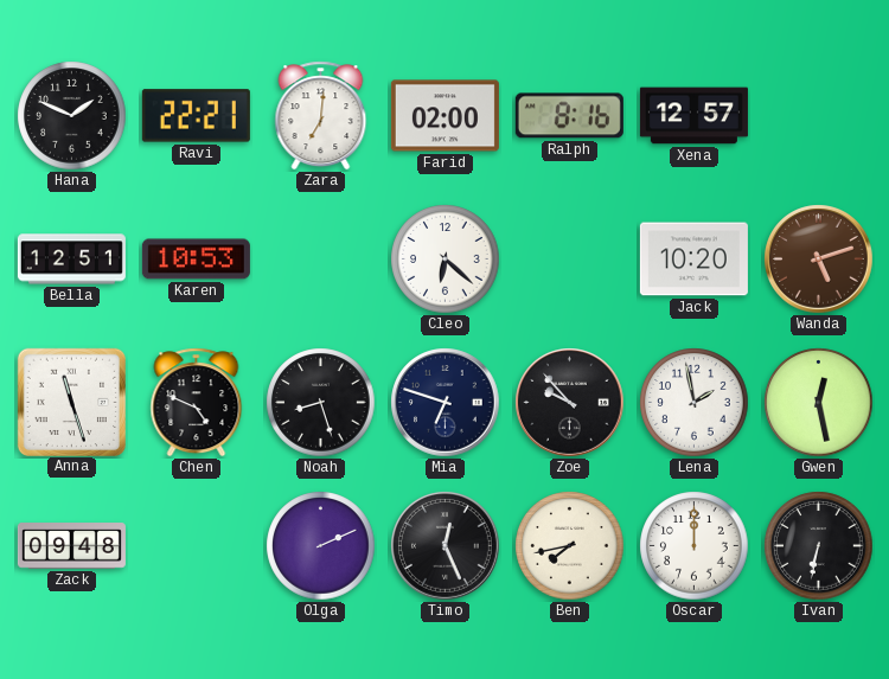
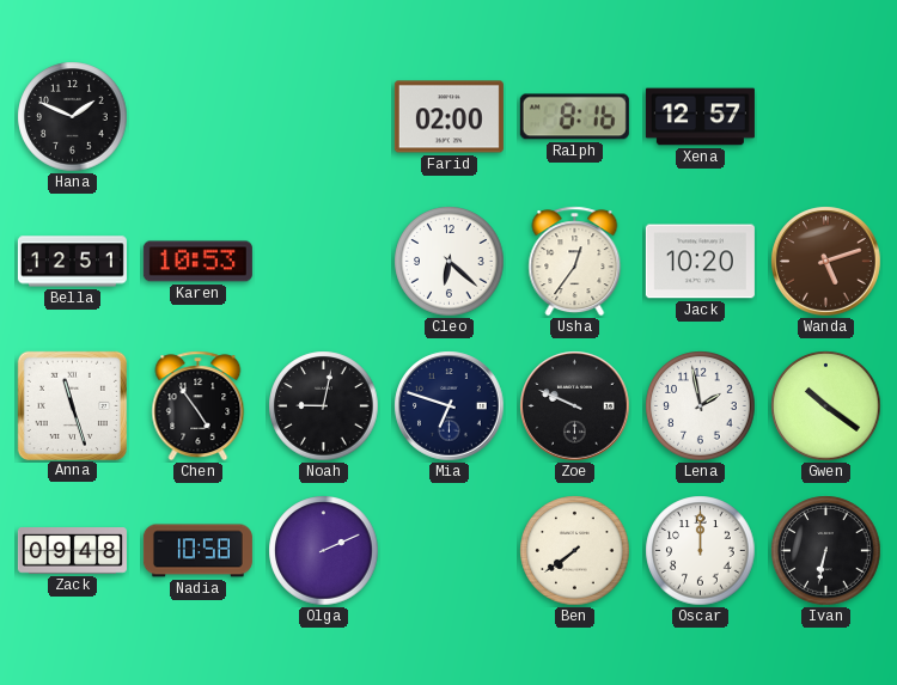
Ravi: 22:21 -> none
Zara: 7:01 -> none
Usha: none -> 12:36
Chen: 4:49 -> 4:54
Noah: 8:27 -> 9:02
Zoe: 9:53 -> 9:49
Gwen: 12:28 -> 10:21
Nadia: none -> 10:58
Timo: 12:26 -> none
Ben: 7:43 -> 7:39
